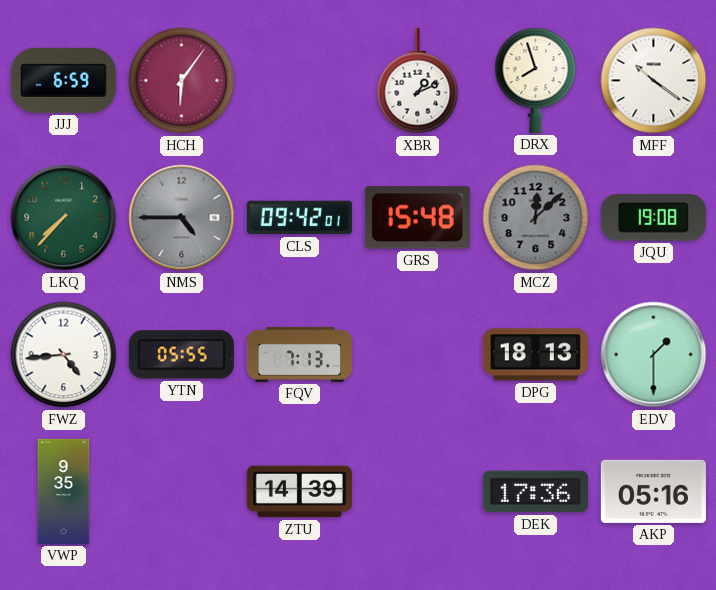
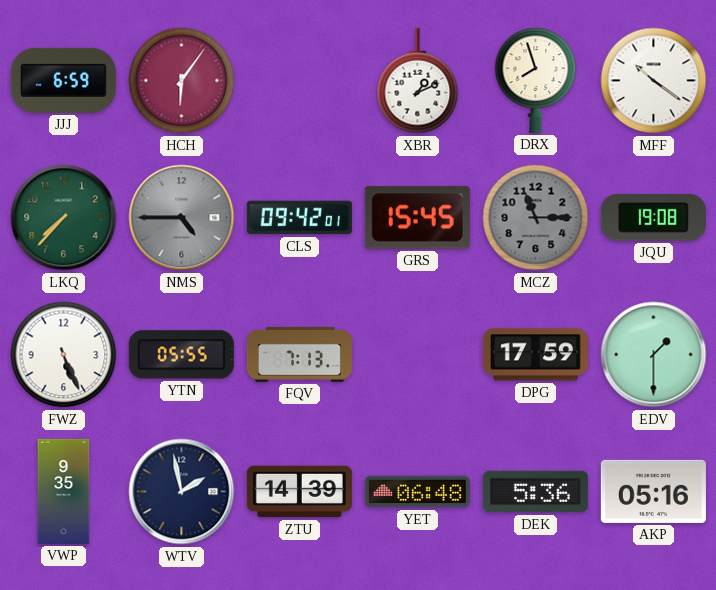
GRS: 15:48 -> 15:45
MCZ: 12:08 -> 11:15
FWZ: 4:44 -> 5:26
DPG: 18:13 -> 17:59
WTV: none -> 1:58
YET: none -> 06:48
DEK: 17:36 -> 5:36
